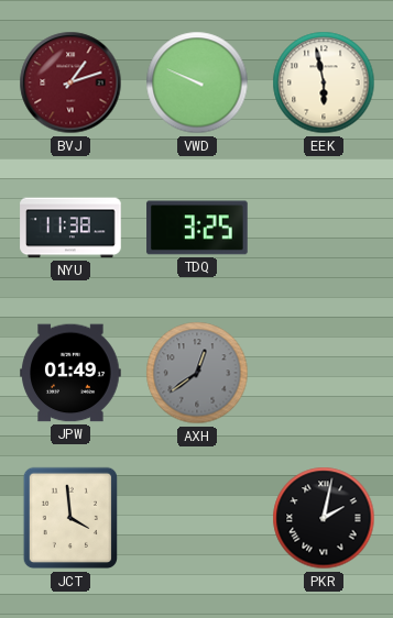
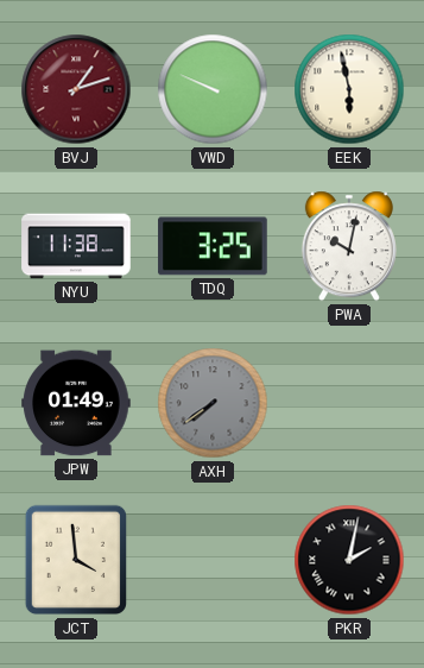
PWA: none -> 10:02
AXH: 12:39 -> 7:39
